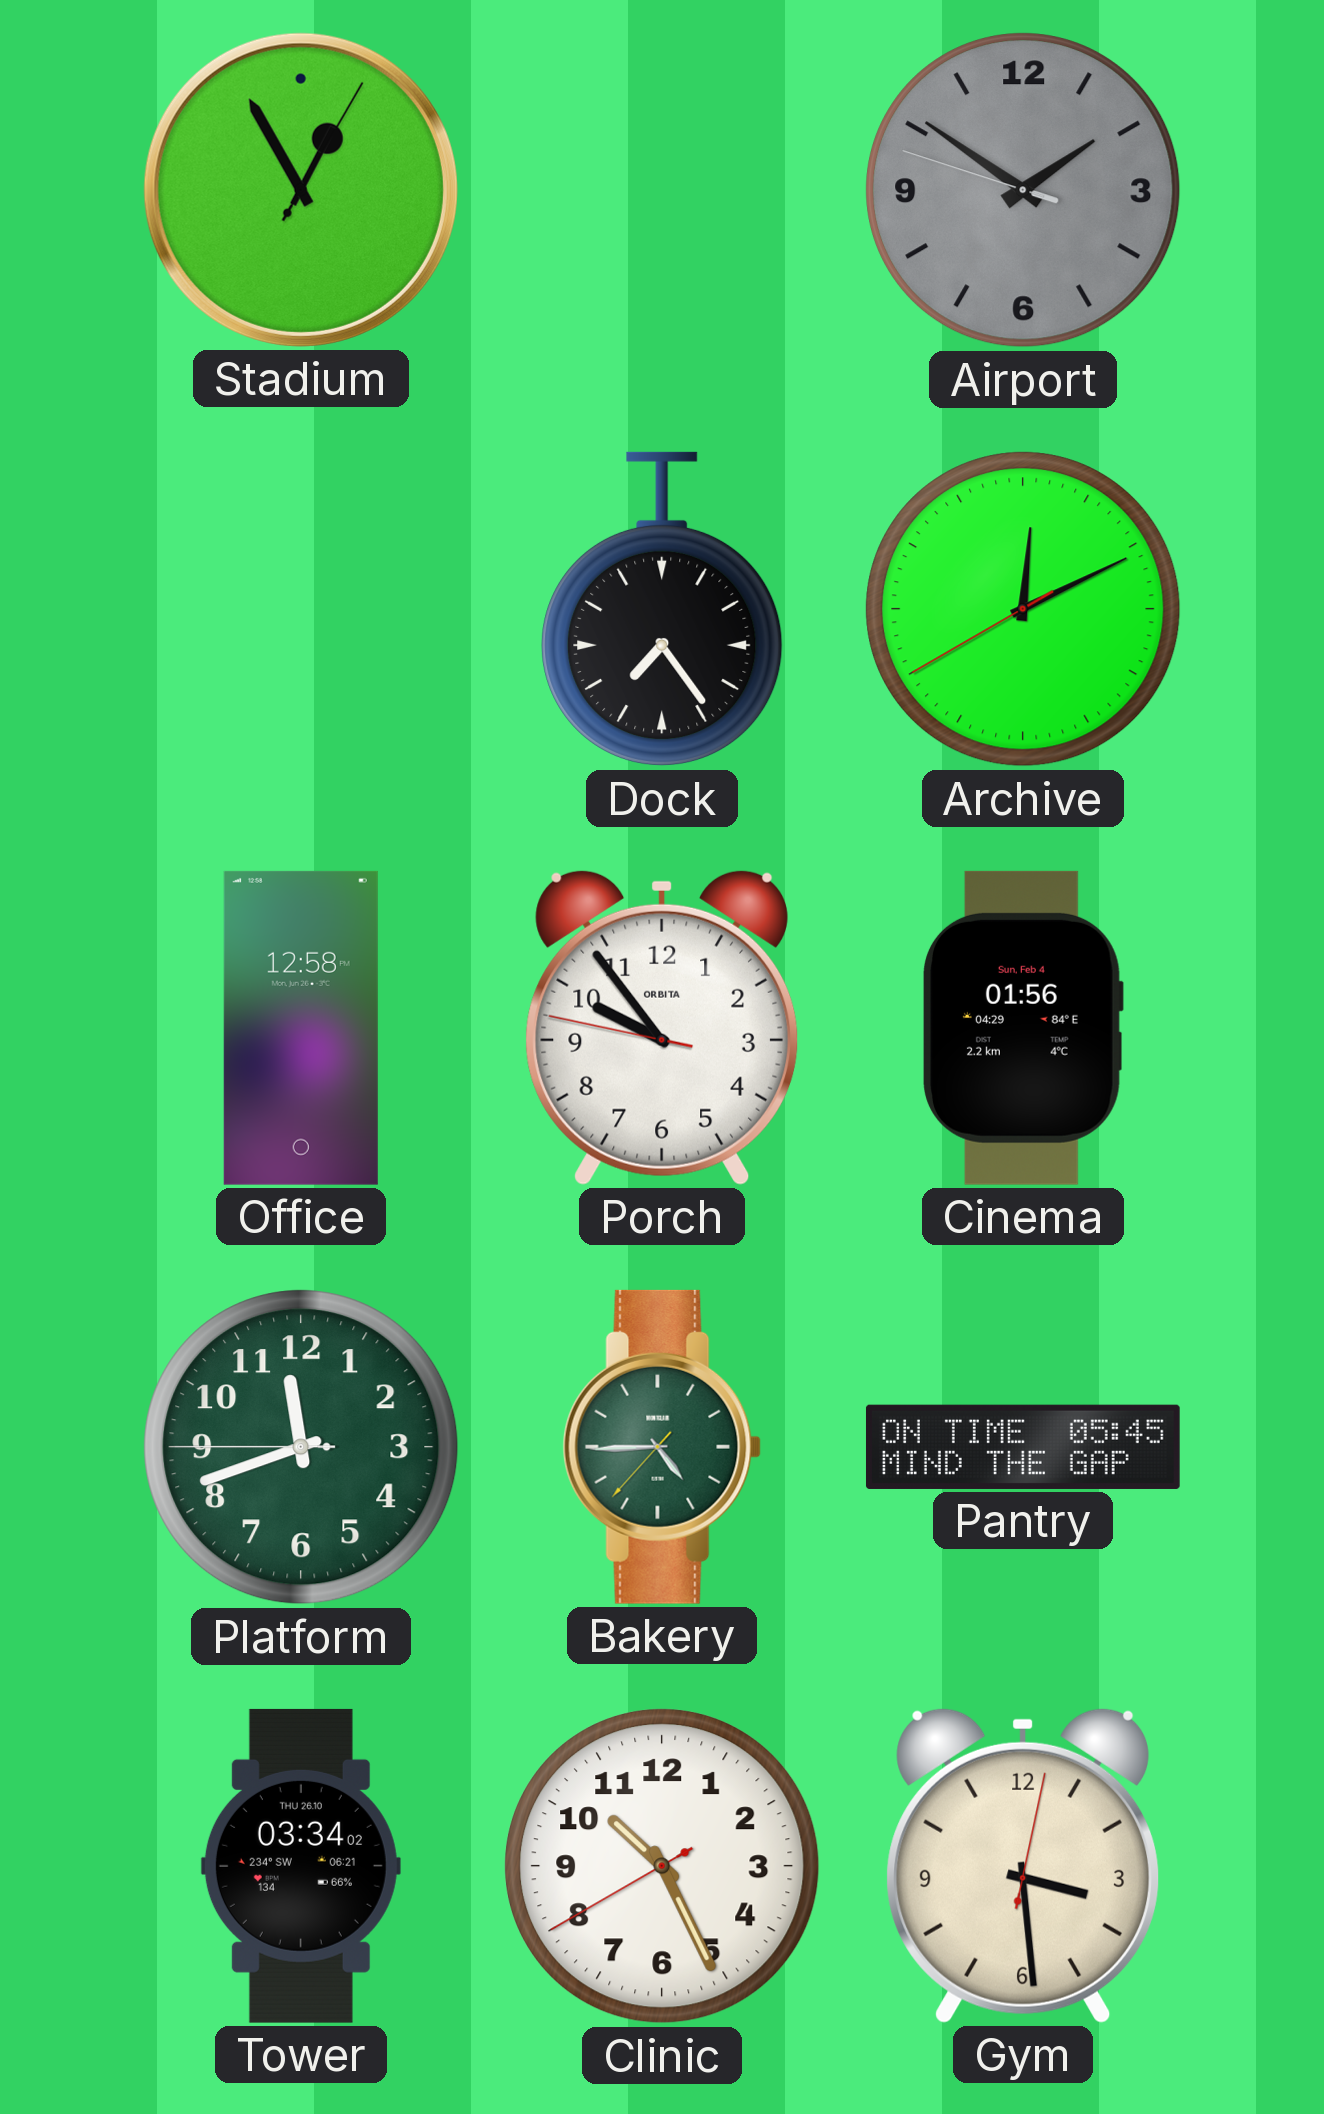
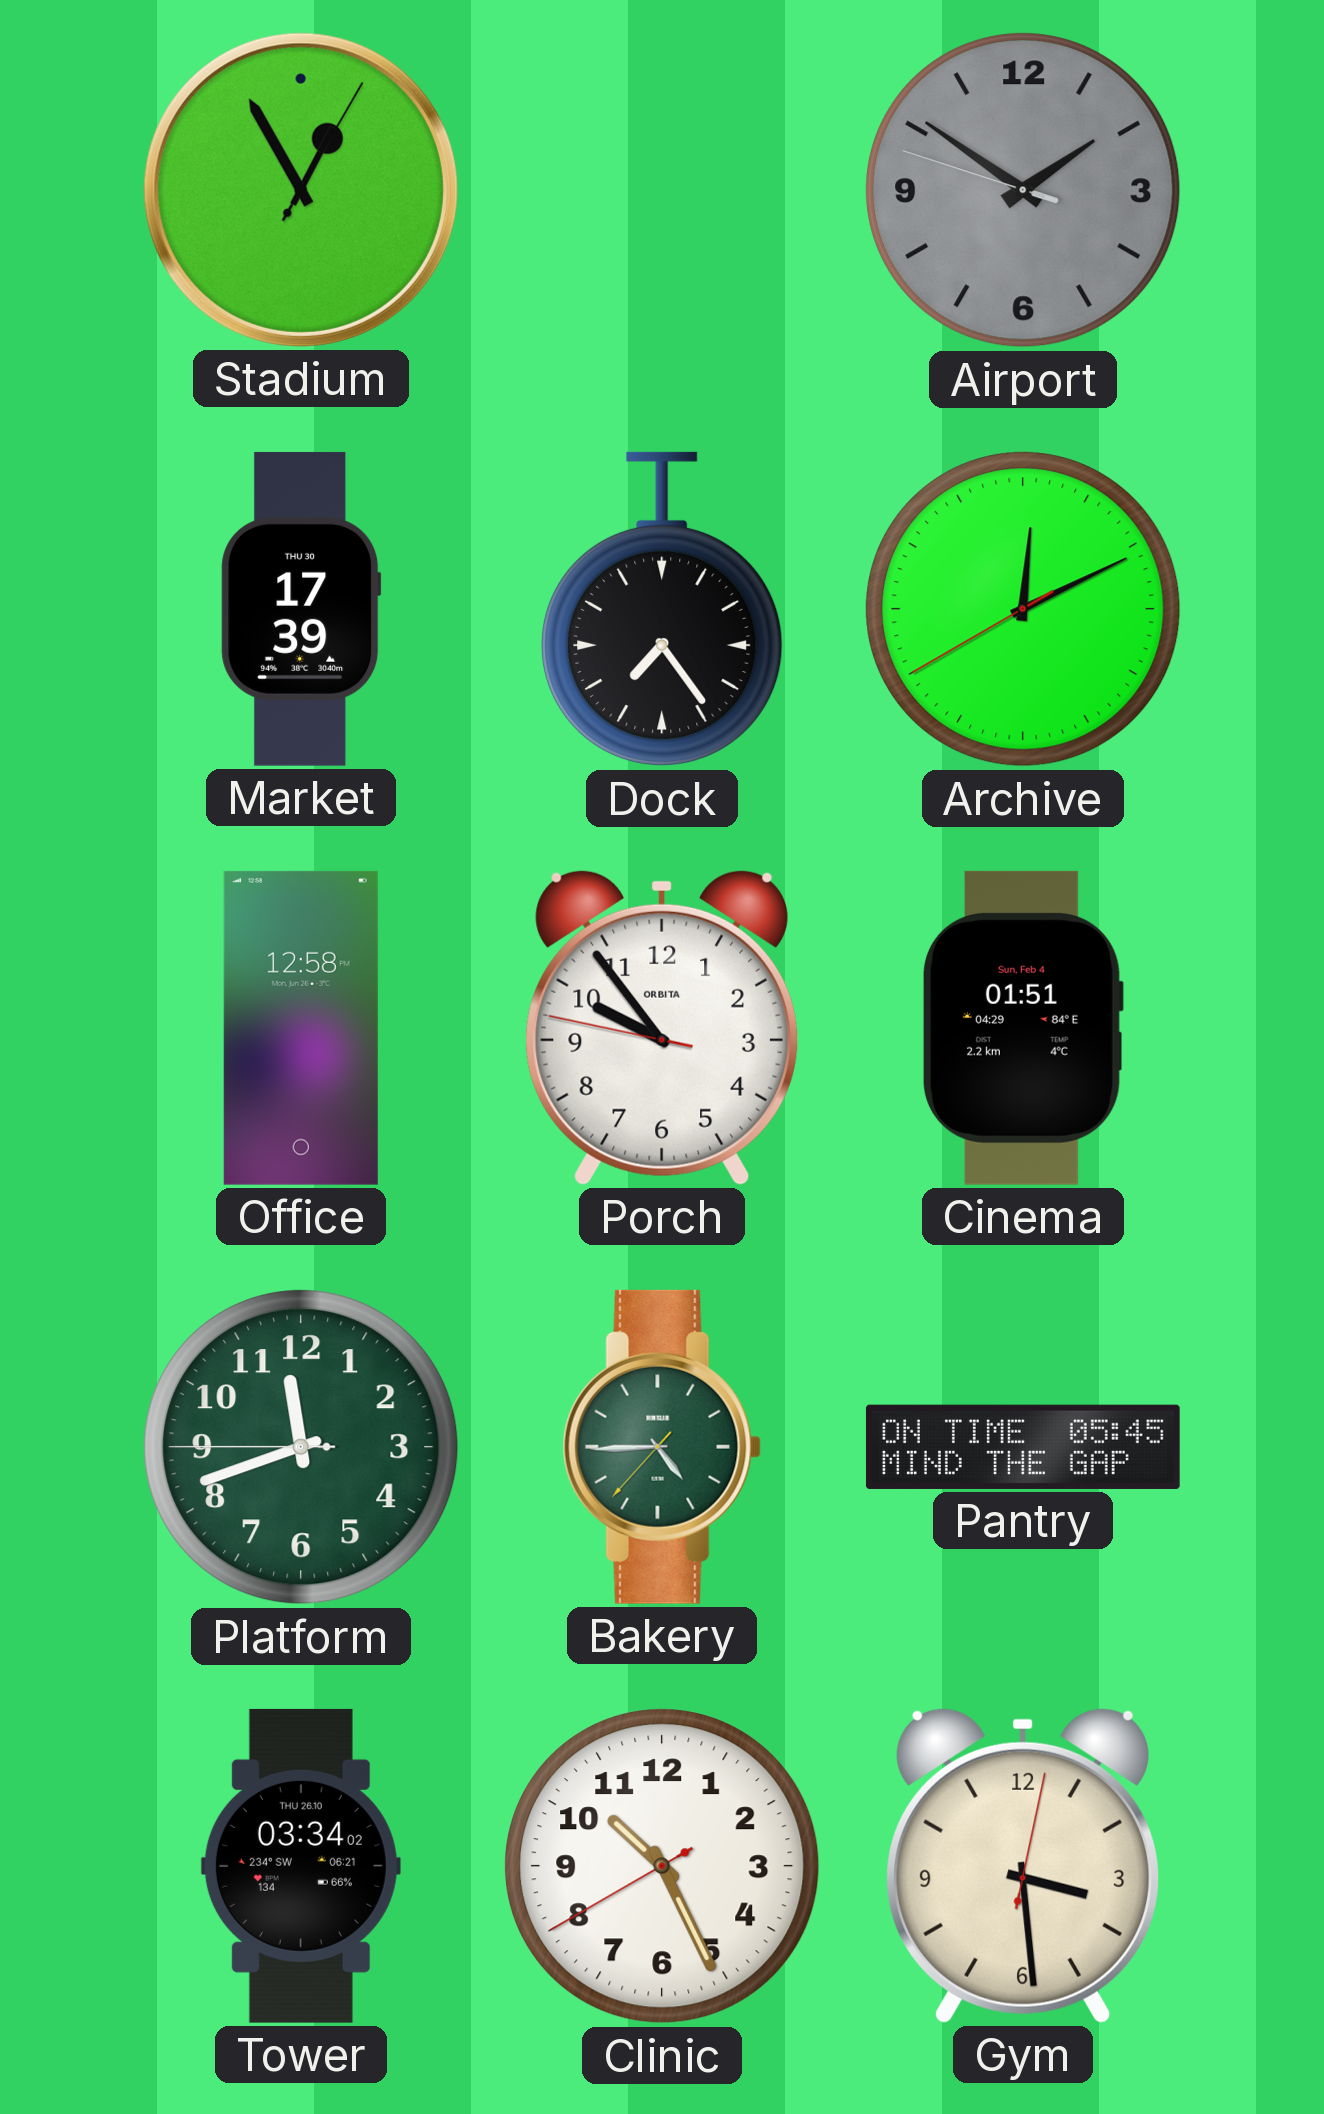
Market: none -> 17:39
Cinema: 01:56 -> 01:51
